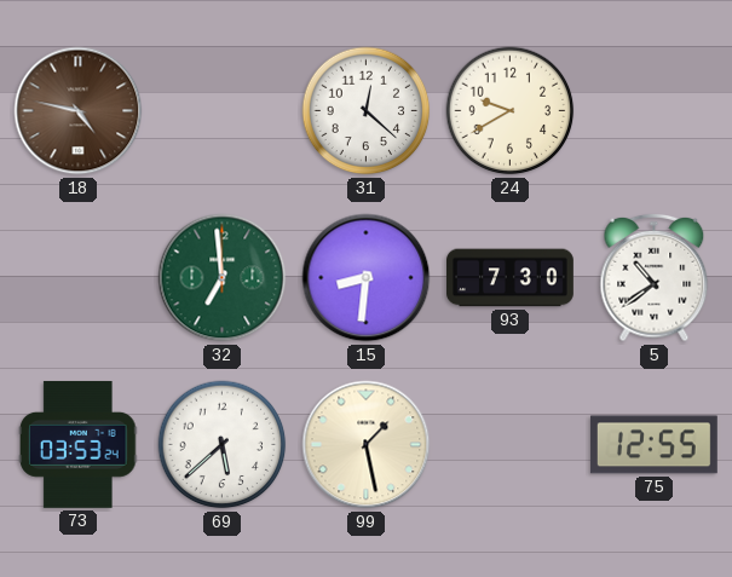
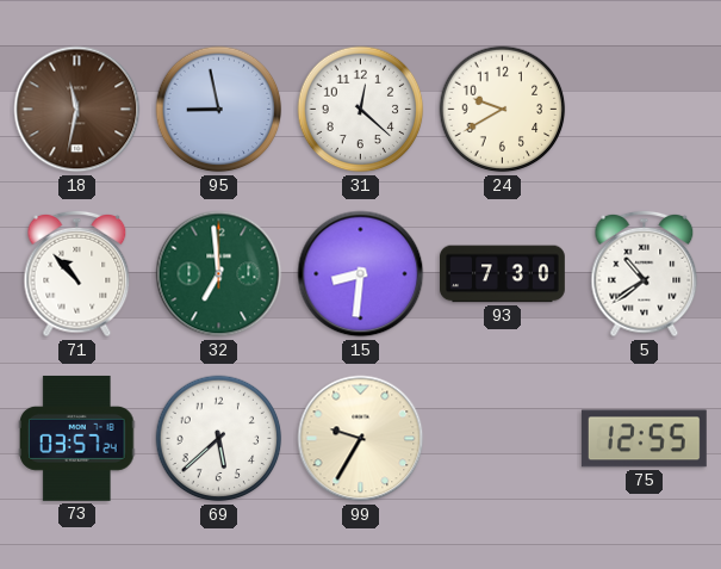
18: 4:47 -> 11:32
95: none -> 8:58
71: none -> 10:53
73: 03:53 -> 03:57
99: 1:28 -> 9:35
